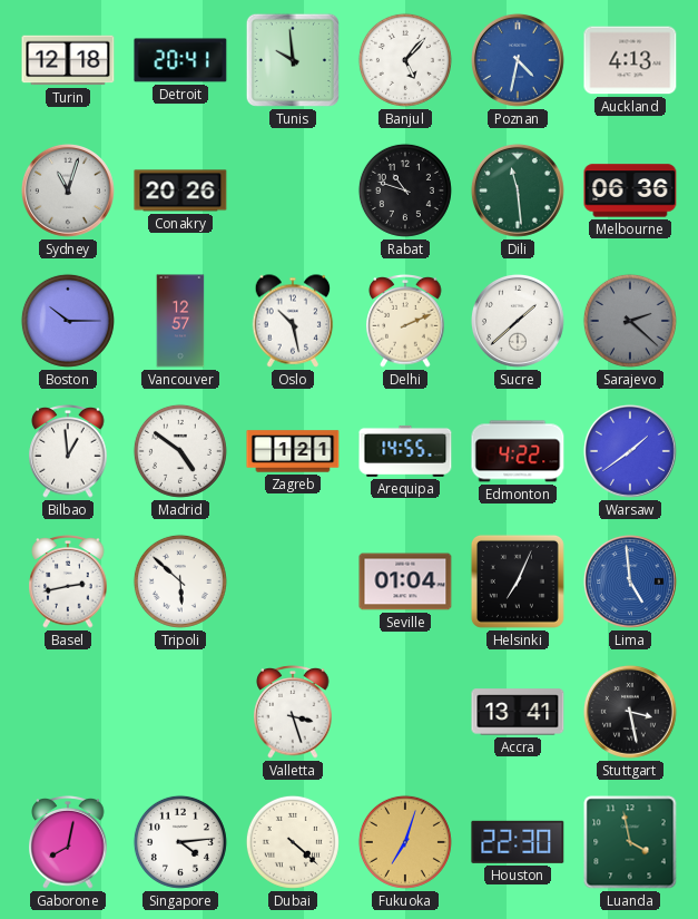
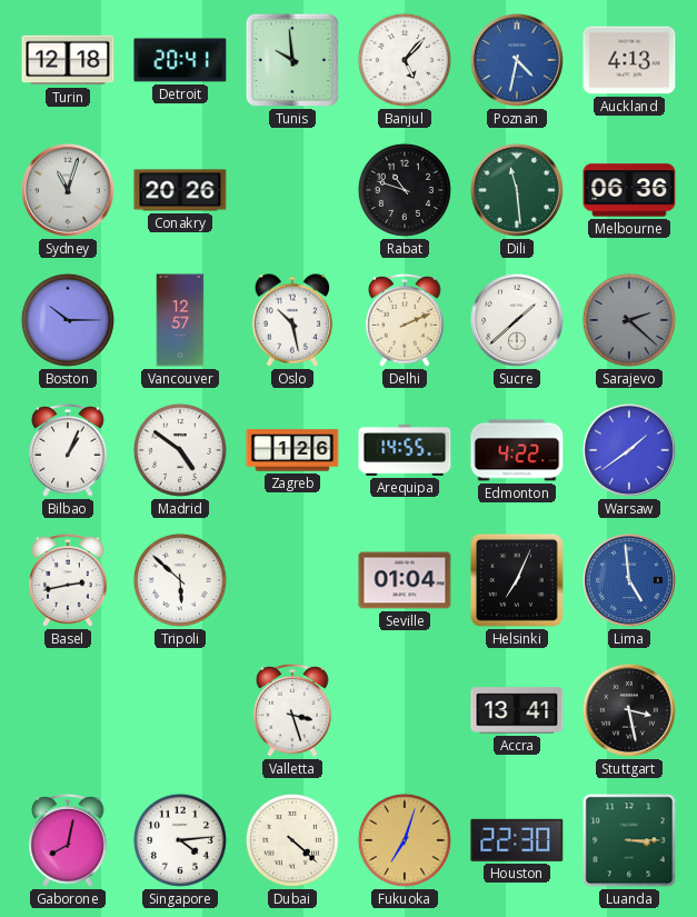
Bilbao: 12:59 -> 1:04
Zagreb: 1:21 -> 1:26
Luanda: 3:58 -> 3:15
